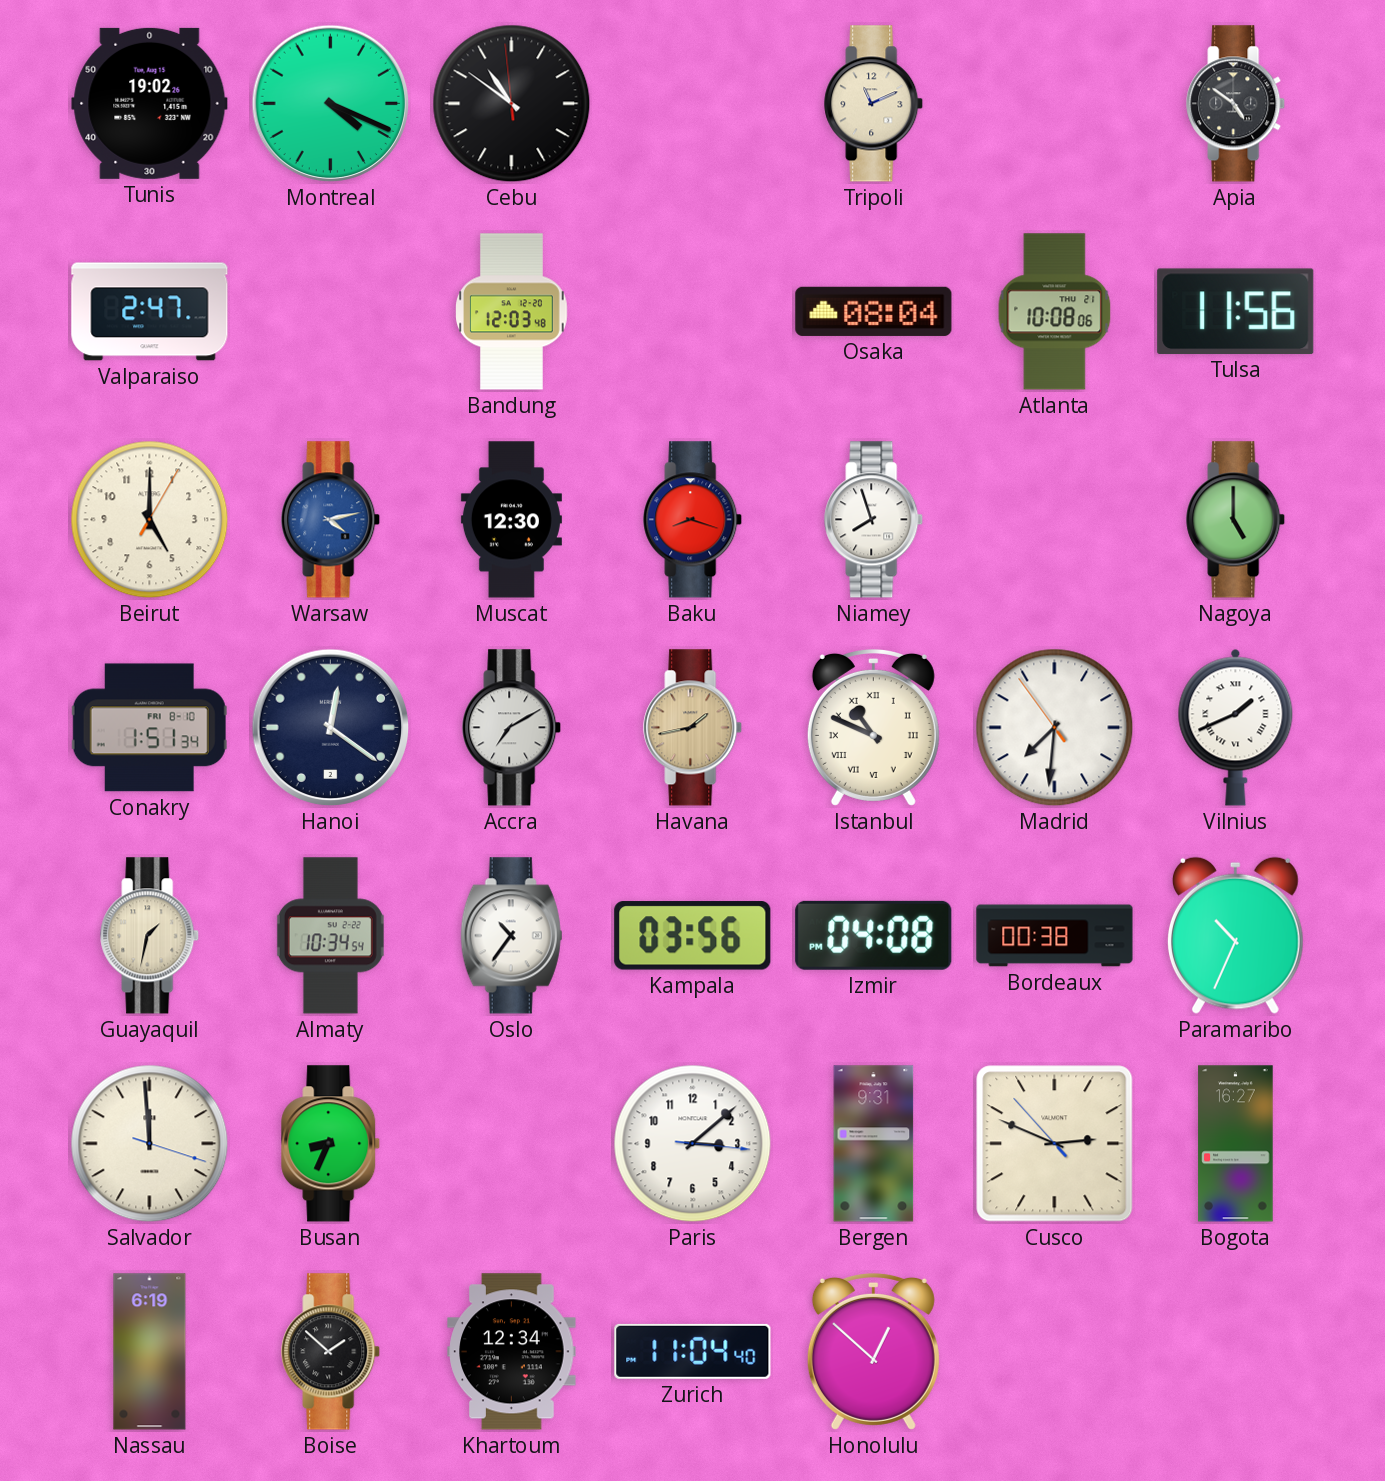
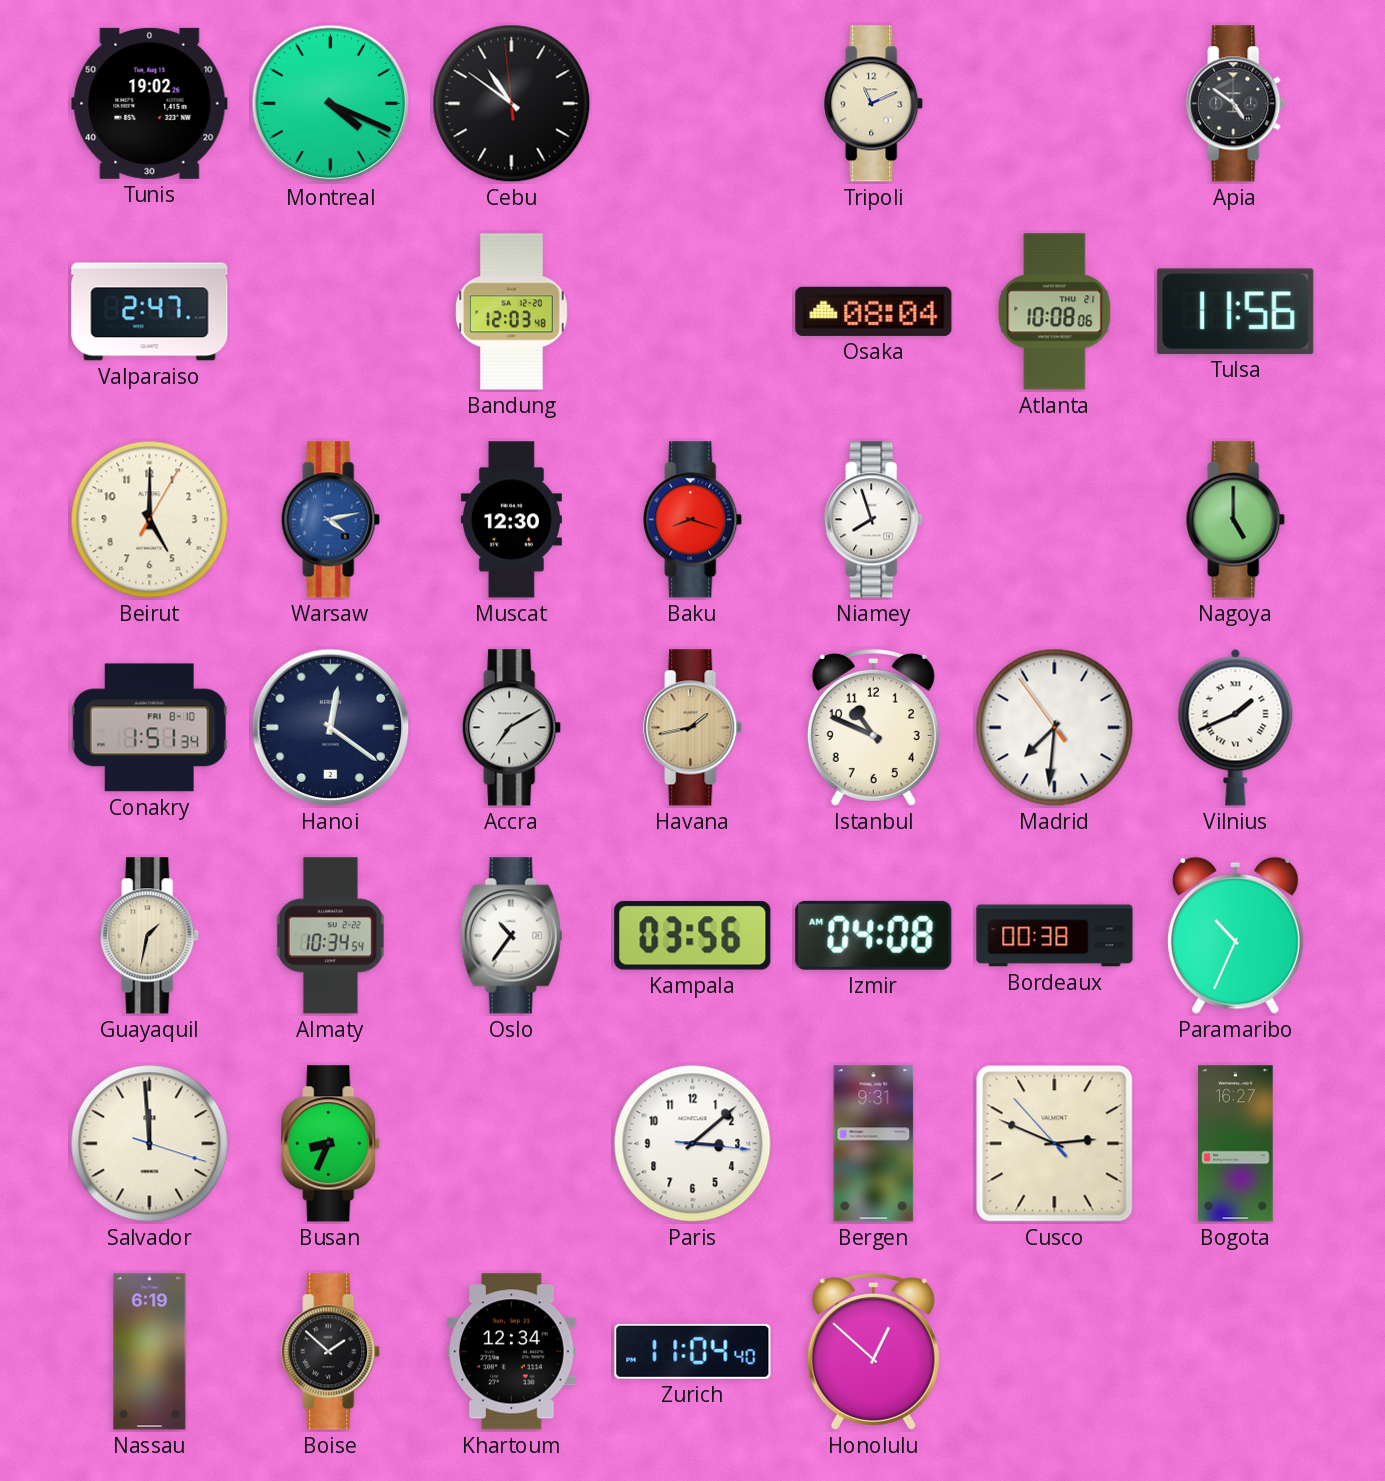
Istanbul numerals: Roman -> Arabic
Izmir: 04:08 PM -> 04:08 AM
